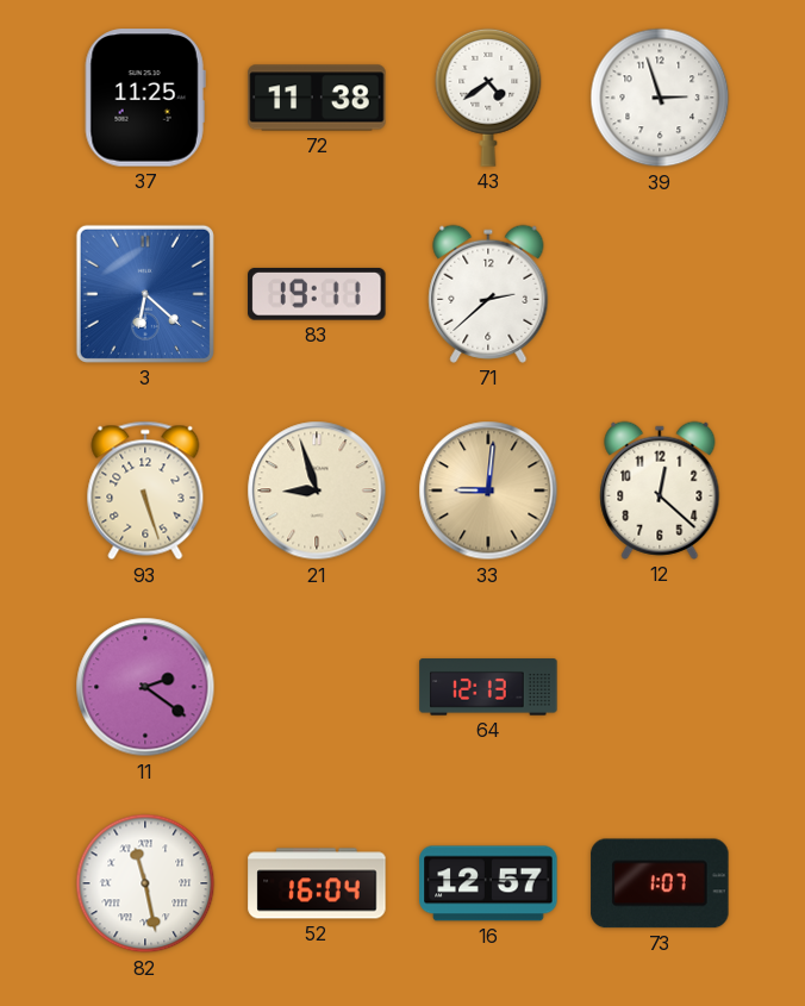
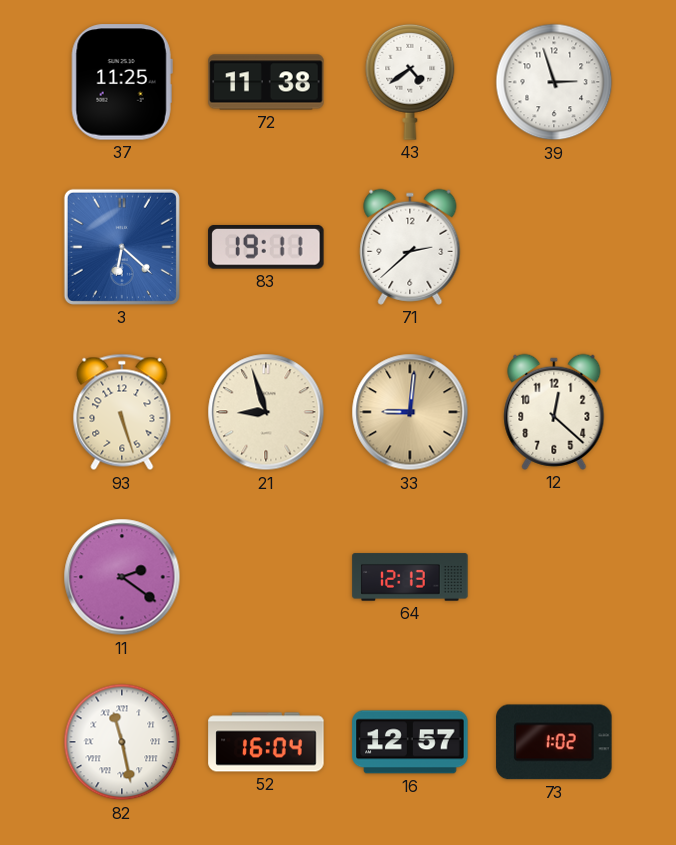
73: 1:07 -> 1:02
